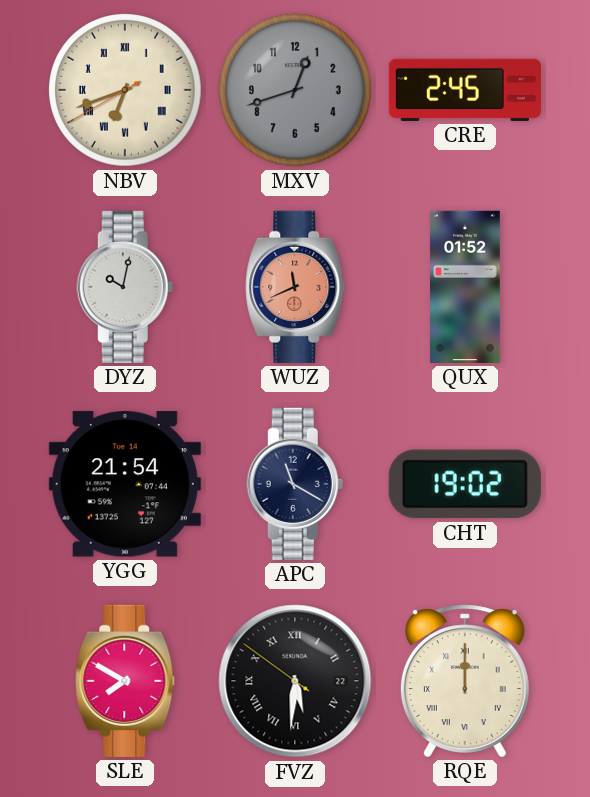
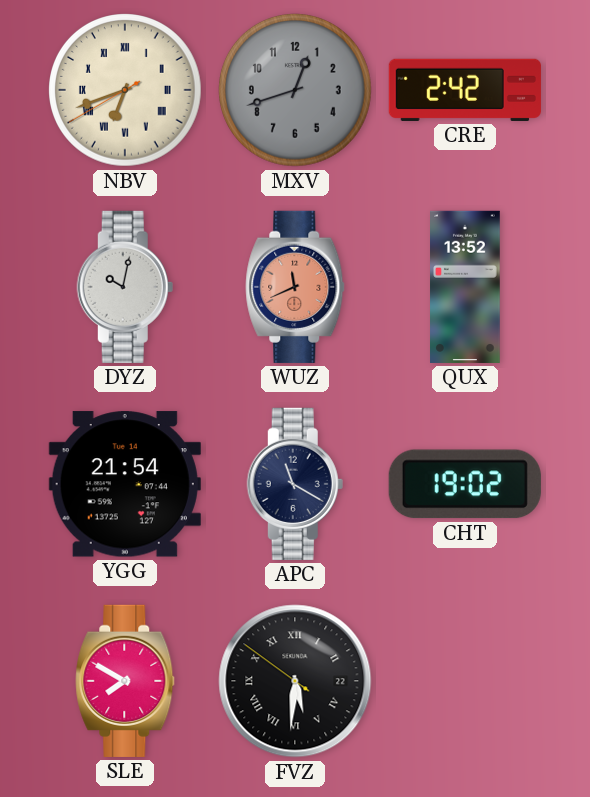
CRE: 2:45 -> 2:42
QUX: 01:52 -> 13:52
RQE: 12:00 -> none
